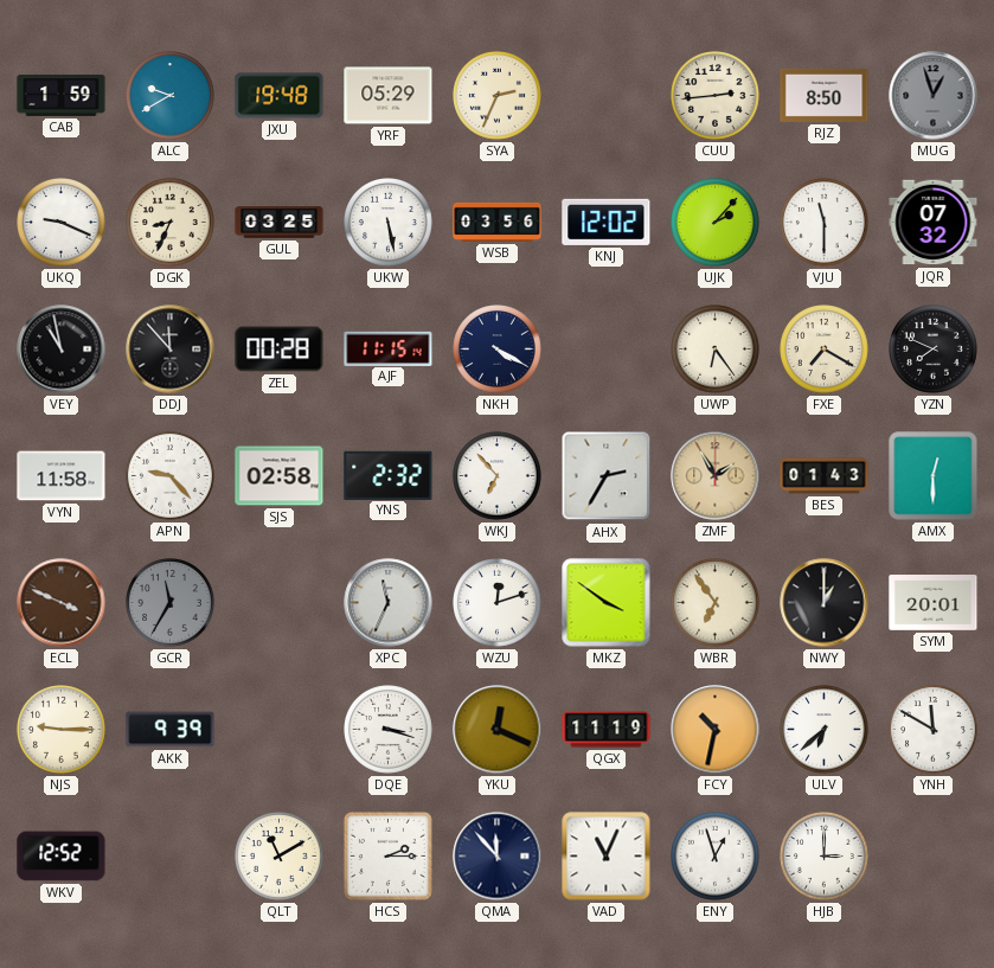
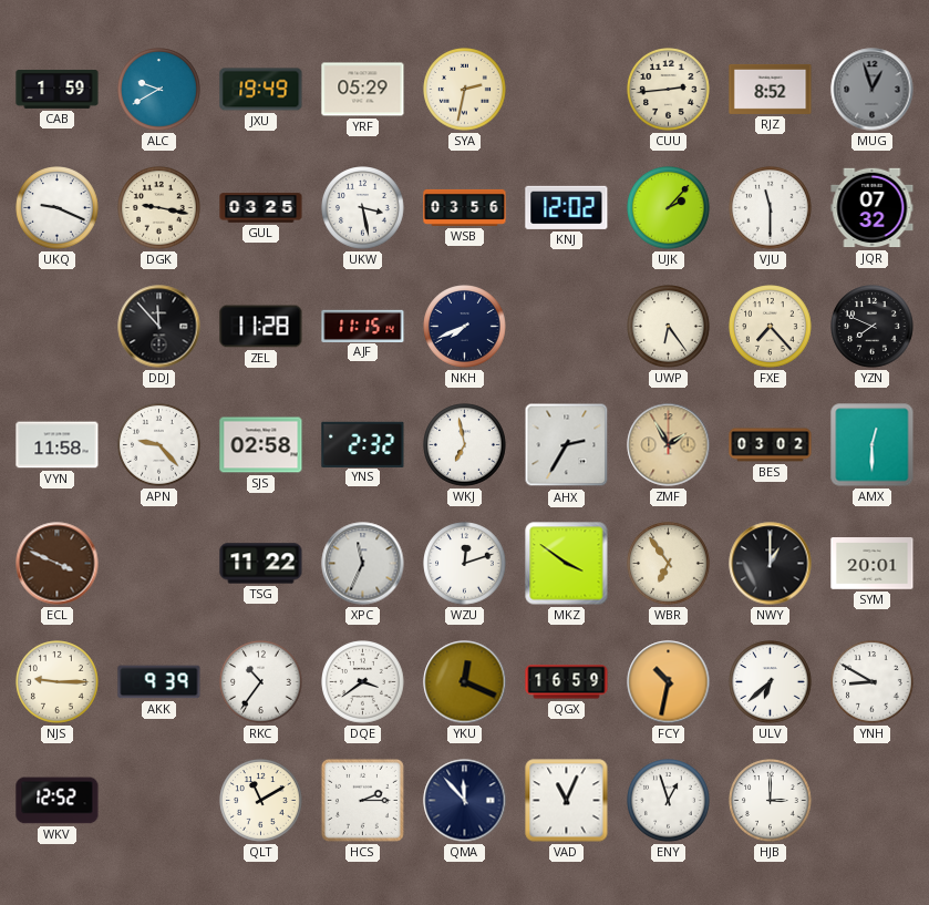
JXU: 19:48 -> 19:49
SYA: 2:34 -> 2:32
RJZ: 8:50 -> 8:52
DGK: 8:34 -> 9:17
UKW: 5:28 -> 3:28
VEY: 10:58 -> none
ZEL: 00:28 -> 11:28
NKH: 4:20 -> 7:41
FXE: 7:20 -> 7:23
WKJ: 6:53 -> 6:58
BES: 01:43 -> 03:02
GCR: 11:35 -> none
TSG: none -> 11:22
RKC: none -> 10:36
DQE: 3:18 -> 3:39
QGX: 11:19 -> 16:59
YNH: 11:50 -> 8:50
